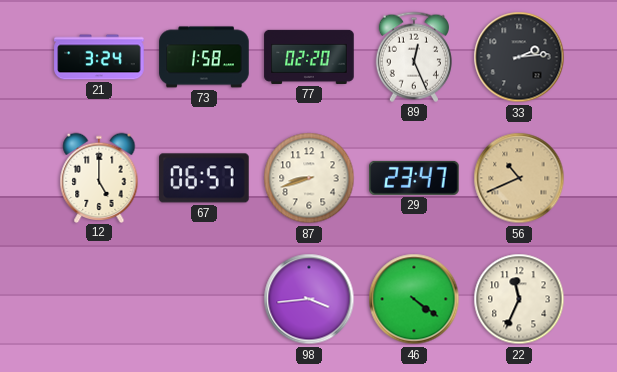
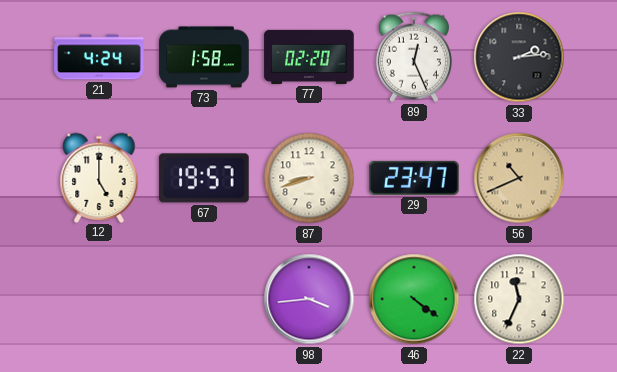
21: 3:24 -> 4:24
67: 06:57 -> 19:57
